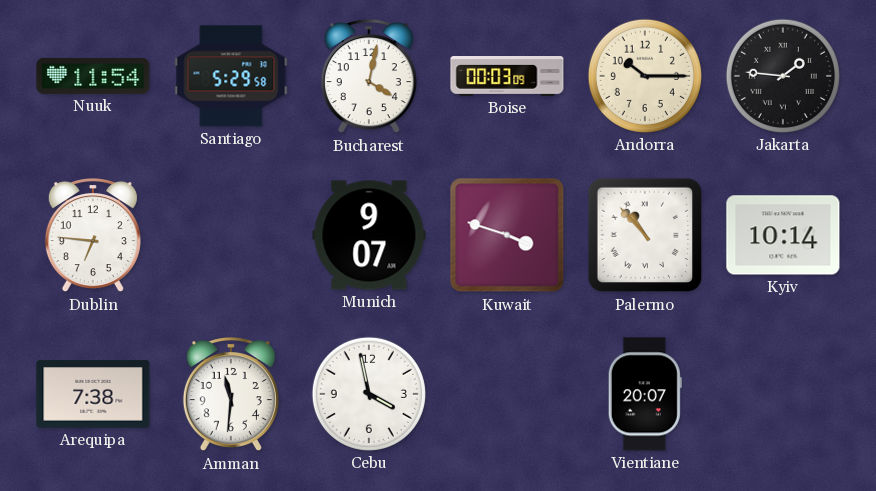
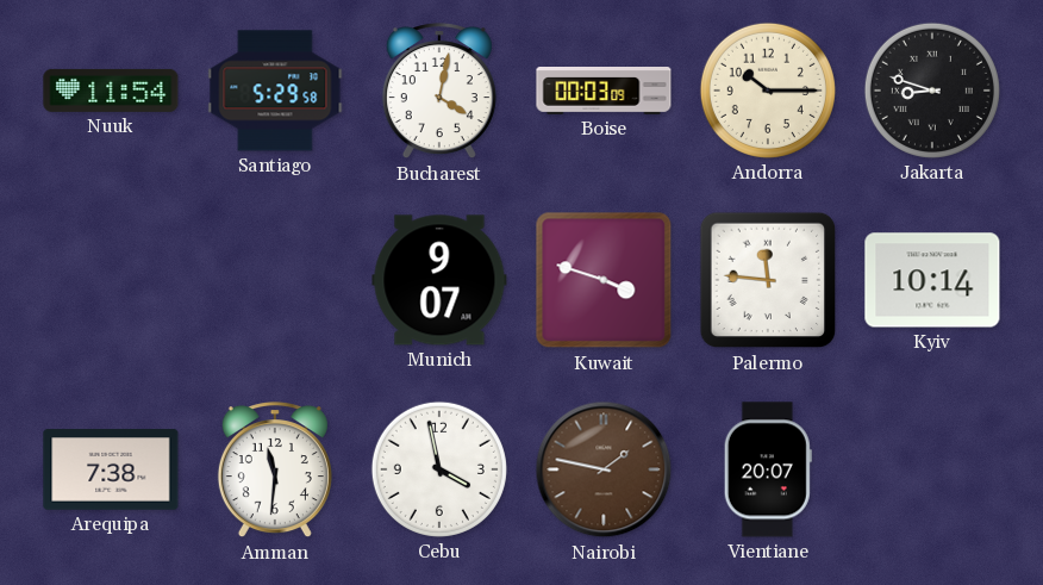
Jakarta: 1:46 -> 8:48
Dublin: 6:46 -> none
Palermo: 10:53 -> 11:46
Nairobi: none -> 1:47
